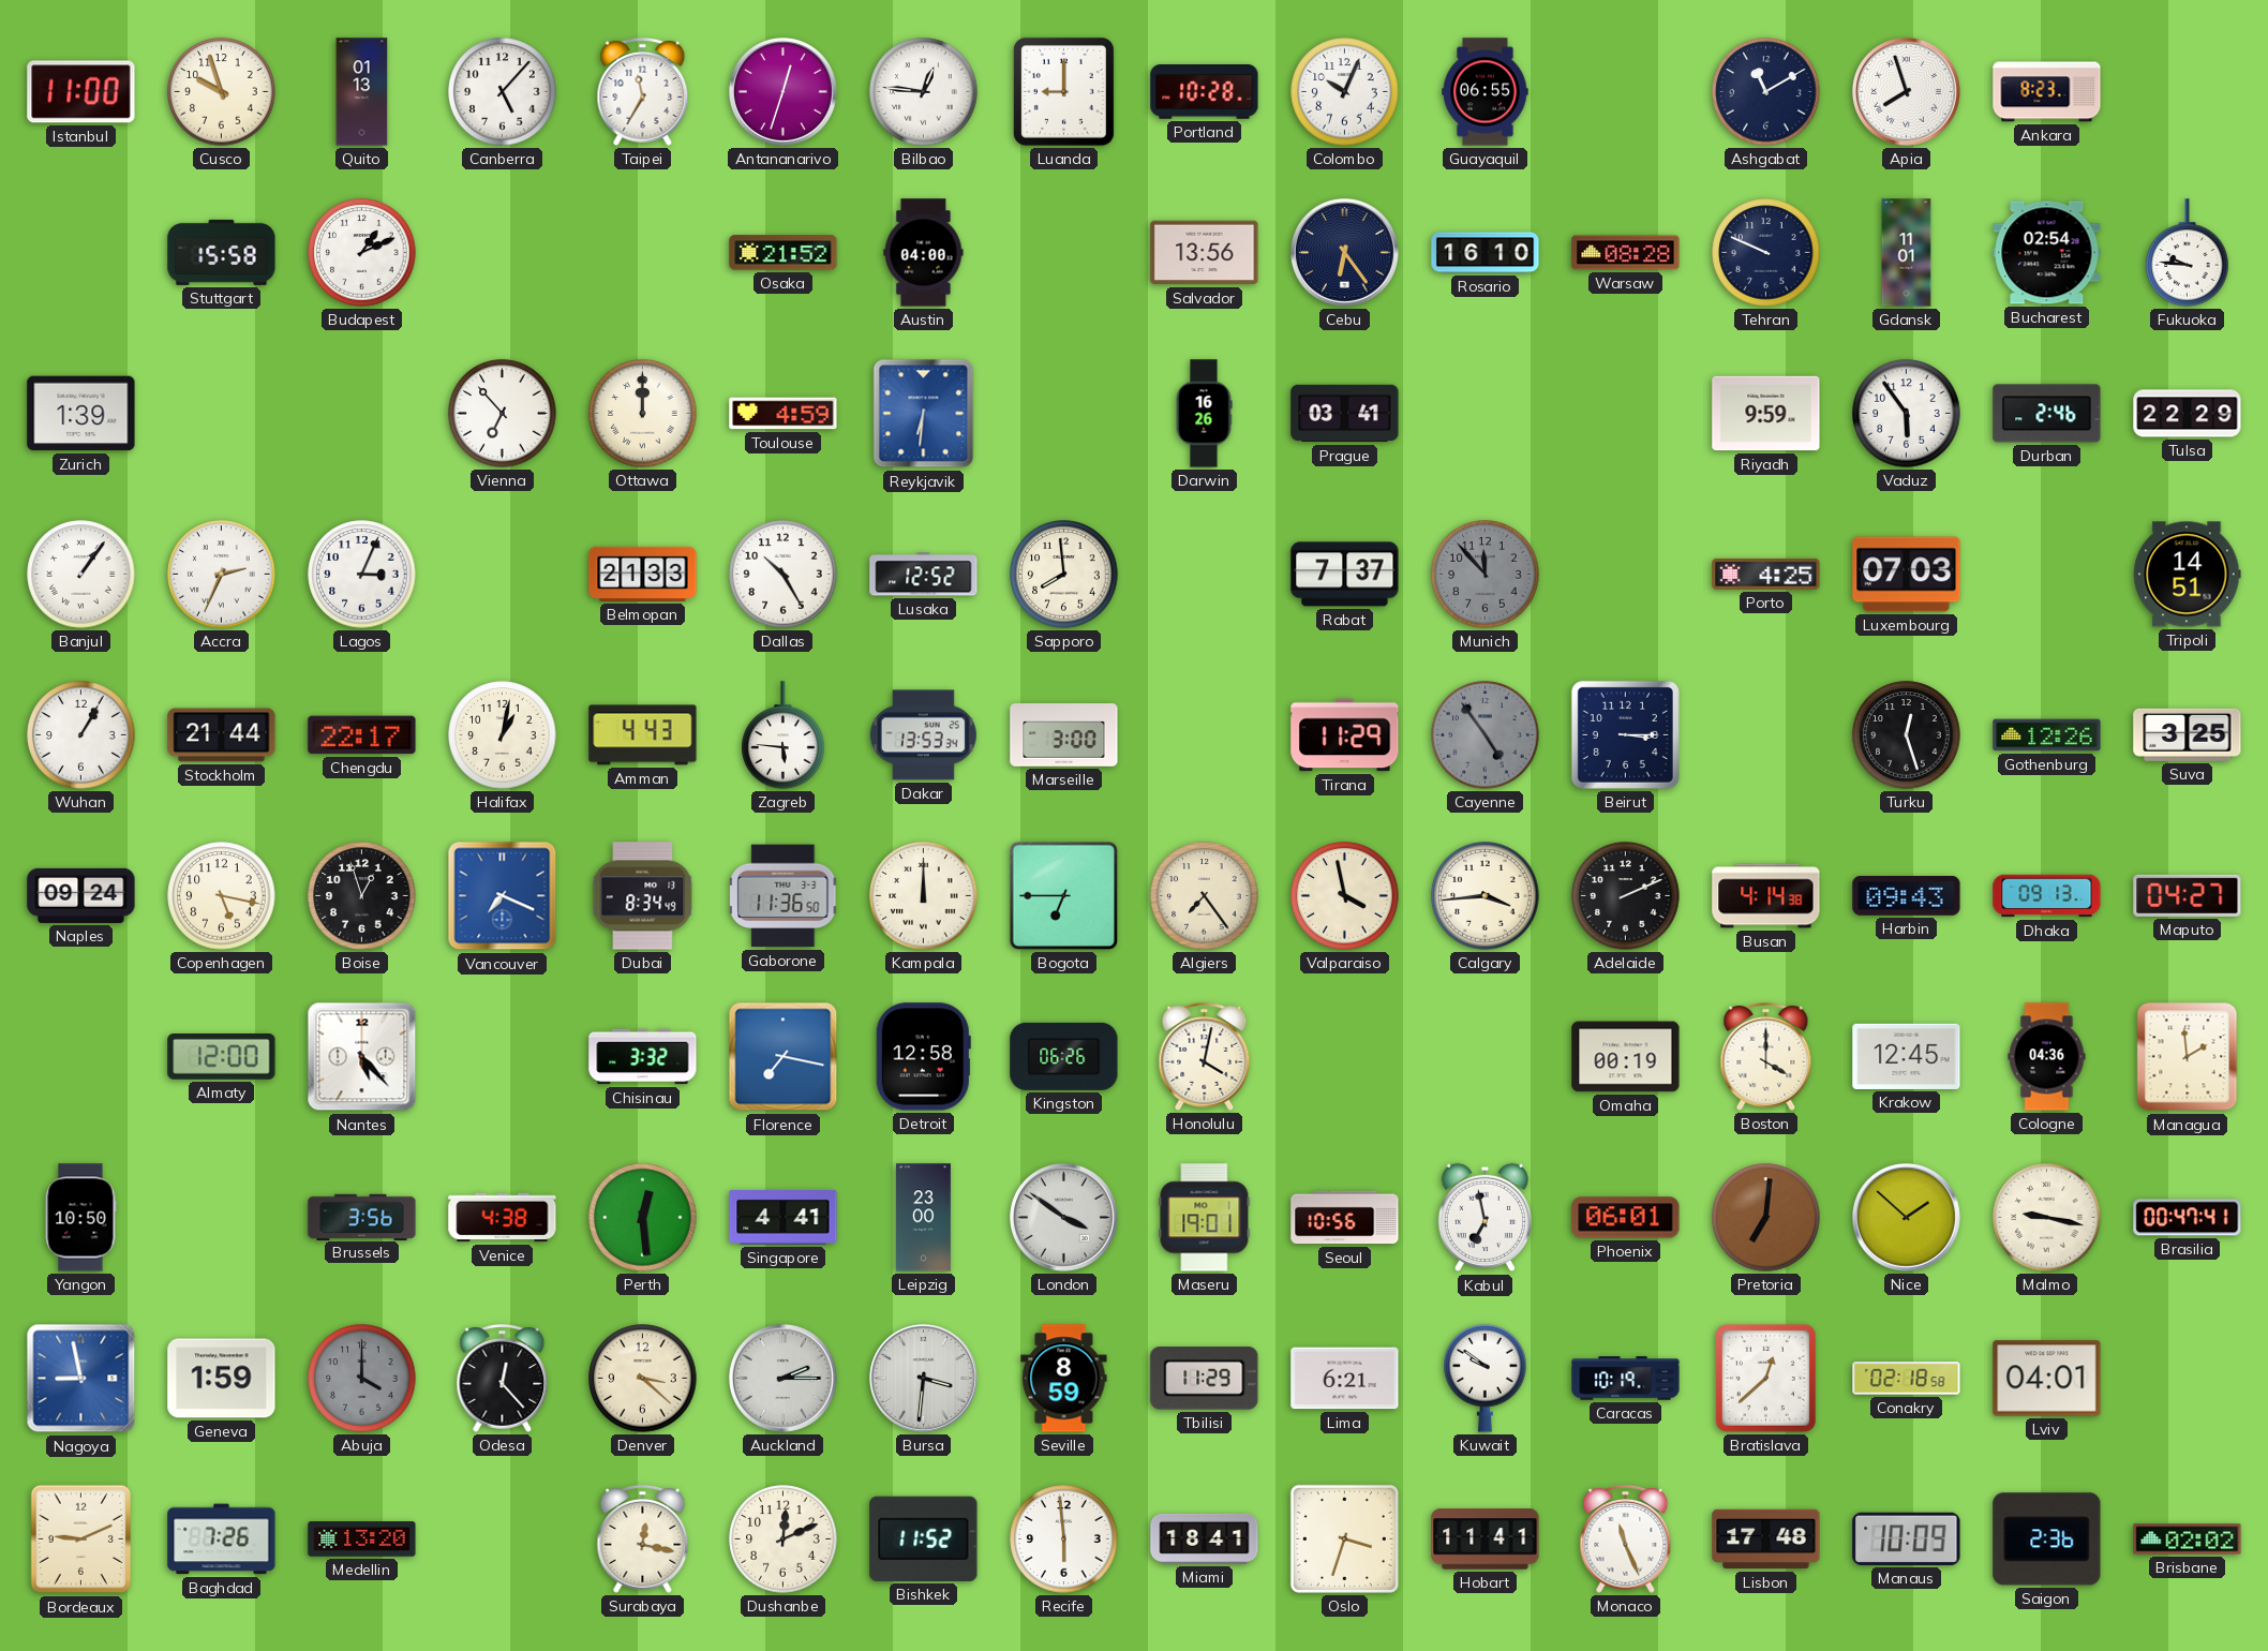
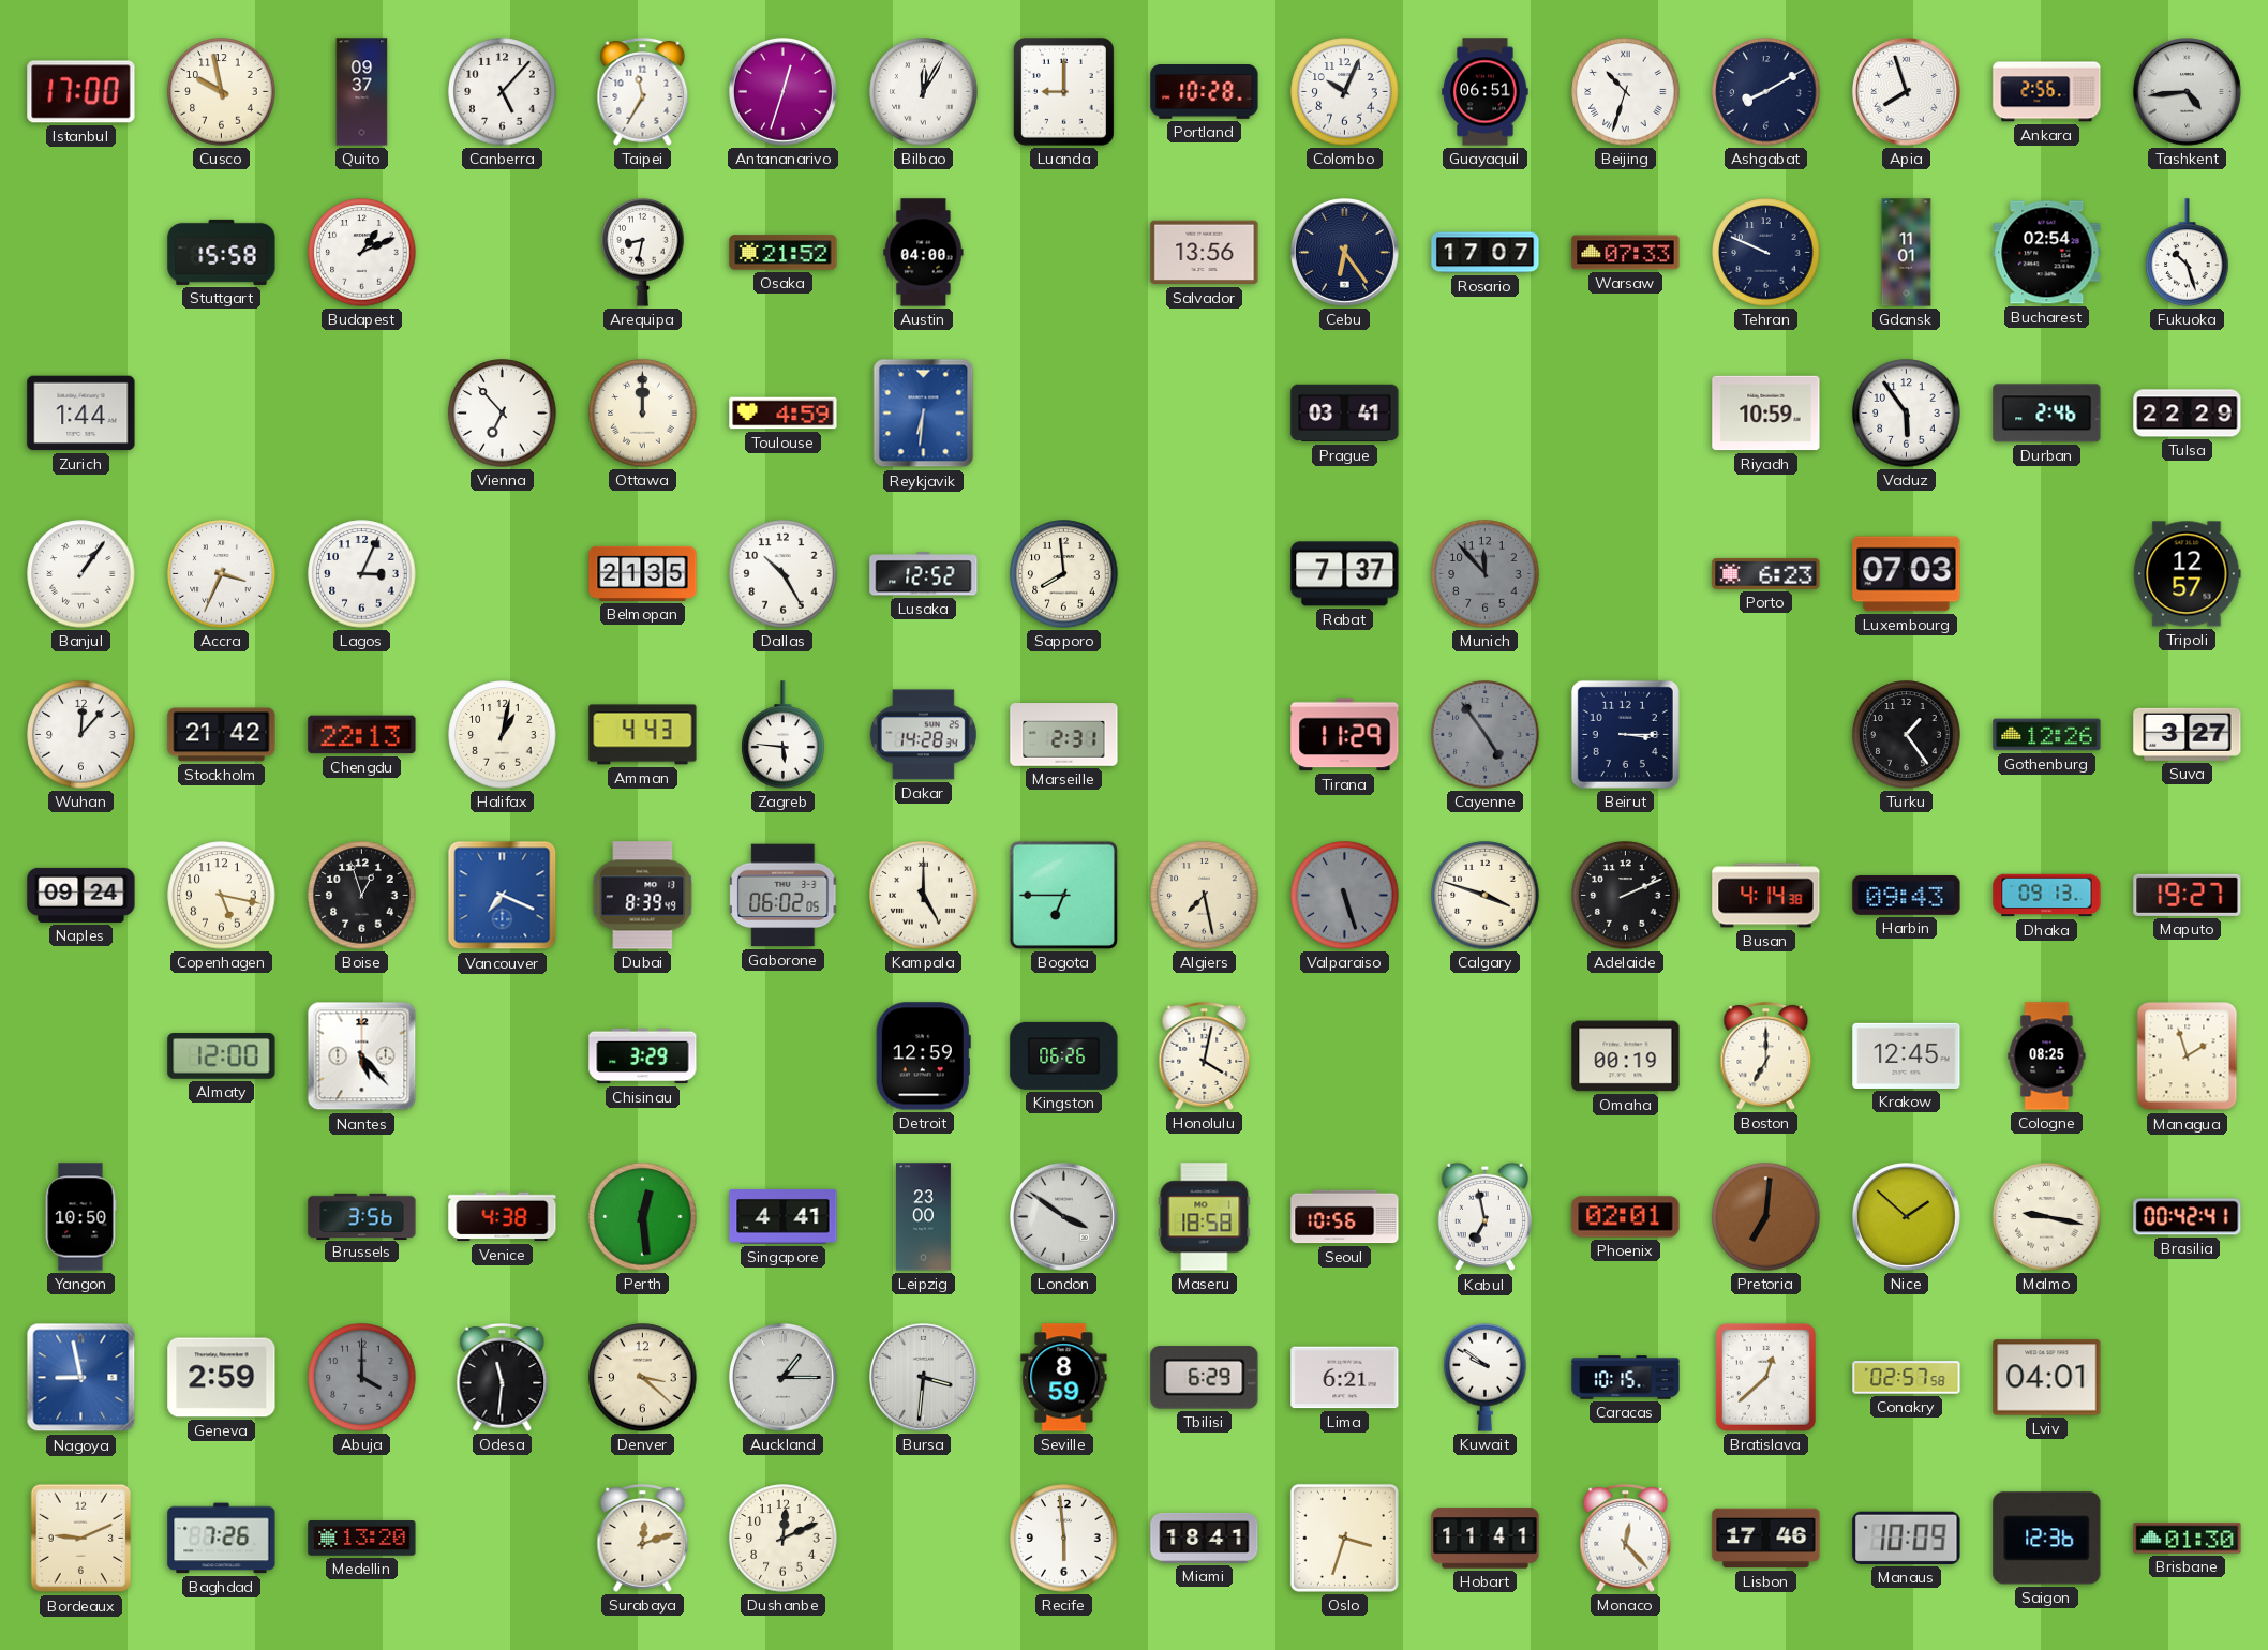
Istanbul: 11:00 -> 17:00
Cusco: 9:57 -> 9:58
Quito: 01:13 -> 09:37
Bilbao: 12:46 -> 12:05
Guayaquil: 06:55 -> 06:51
Beijing: none -> 10:33
Ashgabat: 11:10 -> 8:10
Ankara: 8:23 -> 2:56
Tashkent: none -> 4:44
Arequipa: none -> 8:32
Rosario: 16:10 -> 17:07
Warsaw: 08:28 -> 07:33
Fukuoka: 9:46 -> 10:27
Zurich: 1:39 -> 1:44
Darwin: 16:26 -> none
Riyadh: 9:59 -> 10:59
Accra: 2:34 -> 3:34
Belmopan: 21:33 -> 21:35
Porto: 4:25 -> 6:23
Tripoli: 14:51 -> 12:57
Wuhan: 1:05 -> 12:07
Stockholm: 21:44 -> 21:42
Chengdu: 22:17 -> 22:13
Dakar: 13:53 -> 14:28
Marseille: 3:00 -> 2:31
Turku: 12:27 -> 1:24
Suva: 3:25 -> 3:27
Dubai: 8:34 -> 8:39
Gaborone: 11:36 -> 06:02
Kampala: 12:00 -> 5:00
Algiers: 7:24 -> 7:28
Valparaiso: 3:58 -> 5:27
Valparaiso dial: cream -> grey
Calgary: 3:44 -> 3:48
Maputo: 04:27 -> 19:27
Chisinau: 3:32 -> 3:29
Florence: 7:17 -> none
Detroit: 12:58 -> 12:59
Boston: 4:00 -> 7:00
Cologne: 04:36 -> 08:25
Managua: 1:59 -> 1:57
Maseru: 19:01 -> 18:58
Phoenix: 06:01 -> 02:01
Brasilia: 00:47 -> 00:42
Geneva: 1:59 -> 2:59
Odesa: 12:23 -> 11:31
Auckland: 2:15 -> 1:15
Tbilisi: 11:29 -> 6:29
Caracas: 10:19 -> 10:15
Conakry: 02:18 -> 02:57
Surabaya: 12:17 -> 12:12
Bishkek: 11:52 -> none
Monaco: 11:26 -> 12:23
Lisbon: 17:48 -> 17:46
Saigon: 2:36 -> 12:36
Brisbane: 02:02 -> 01:30
